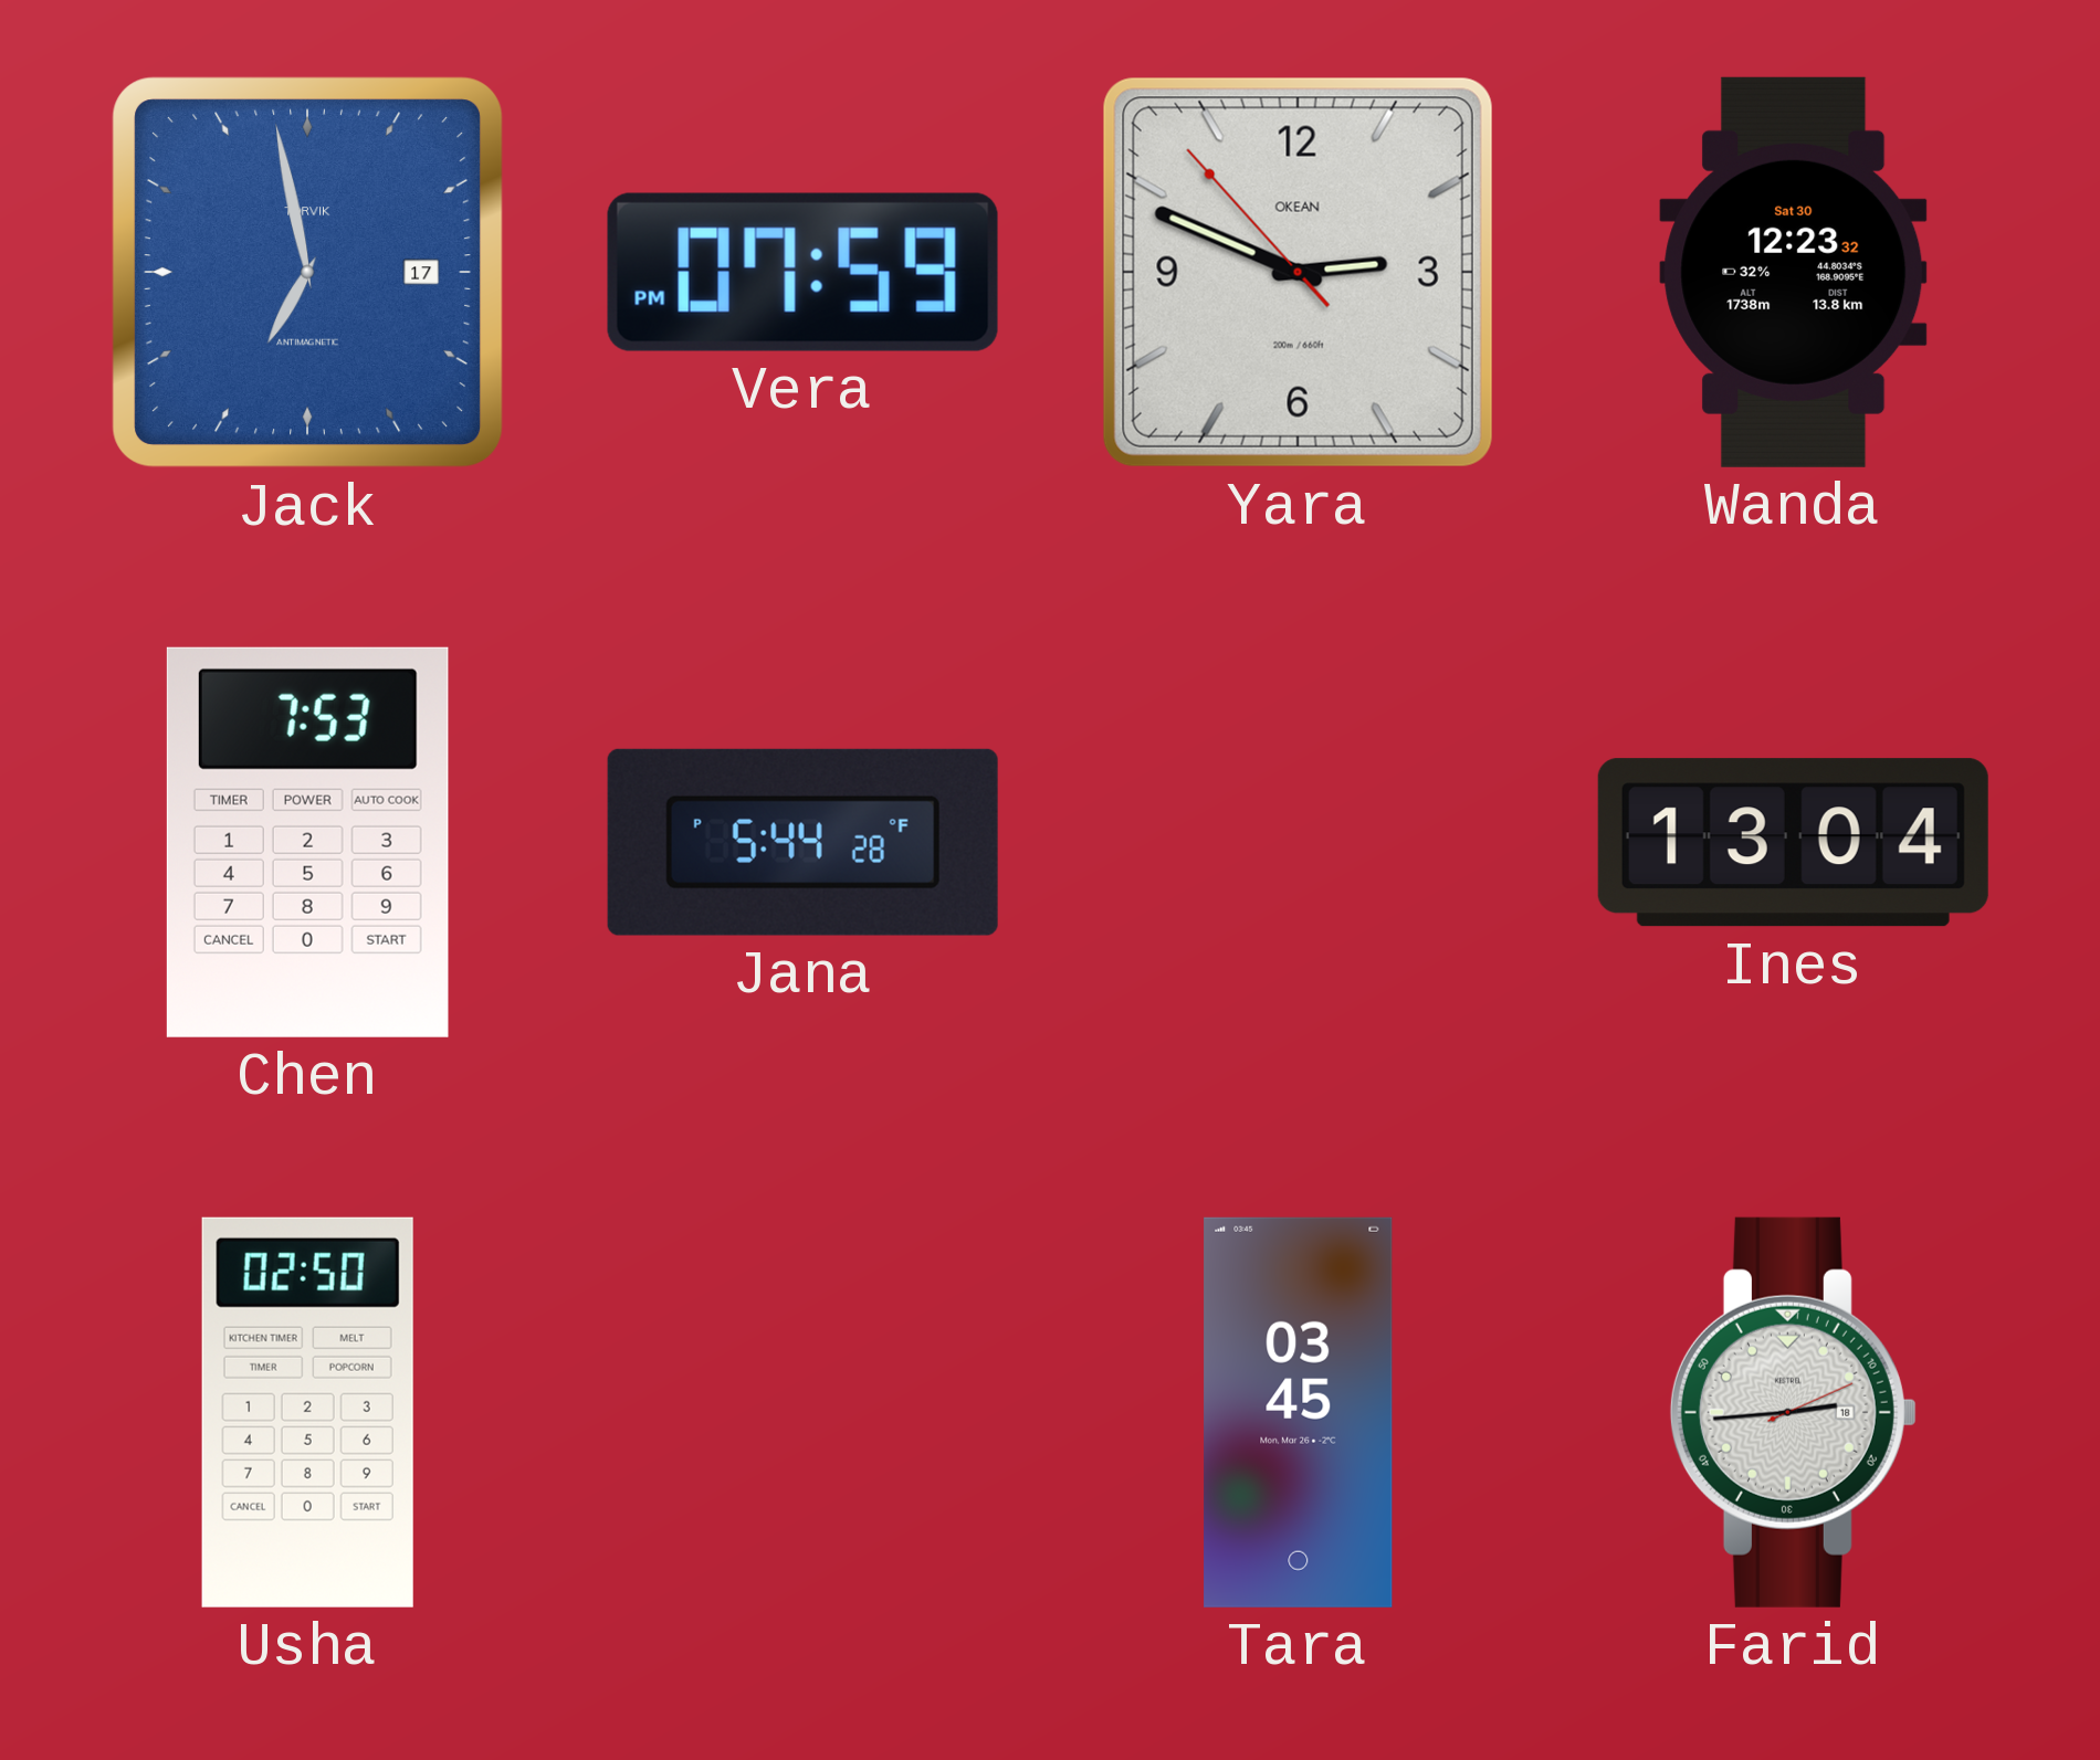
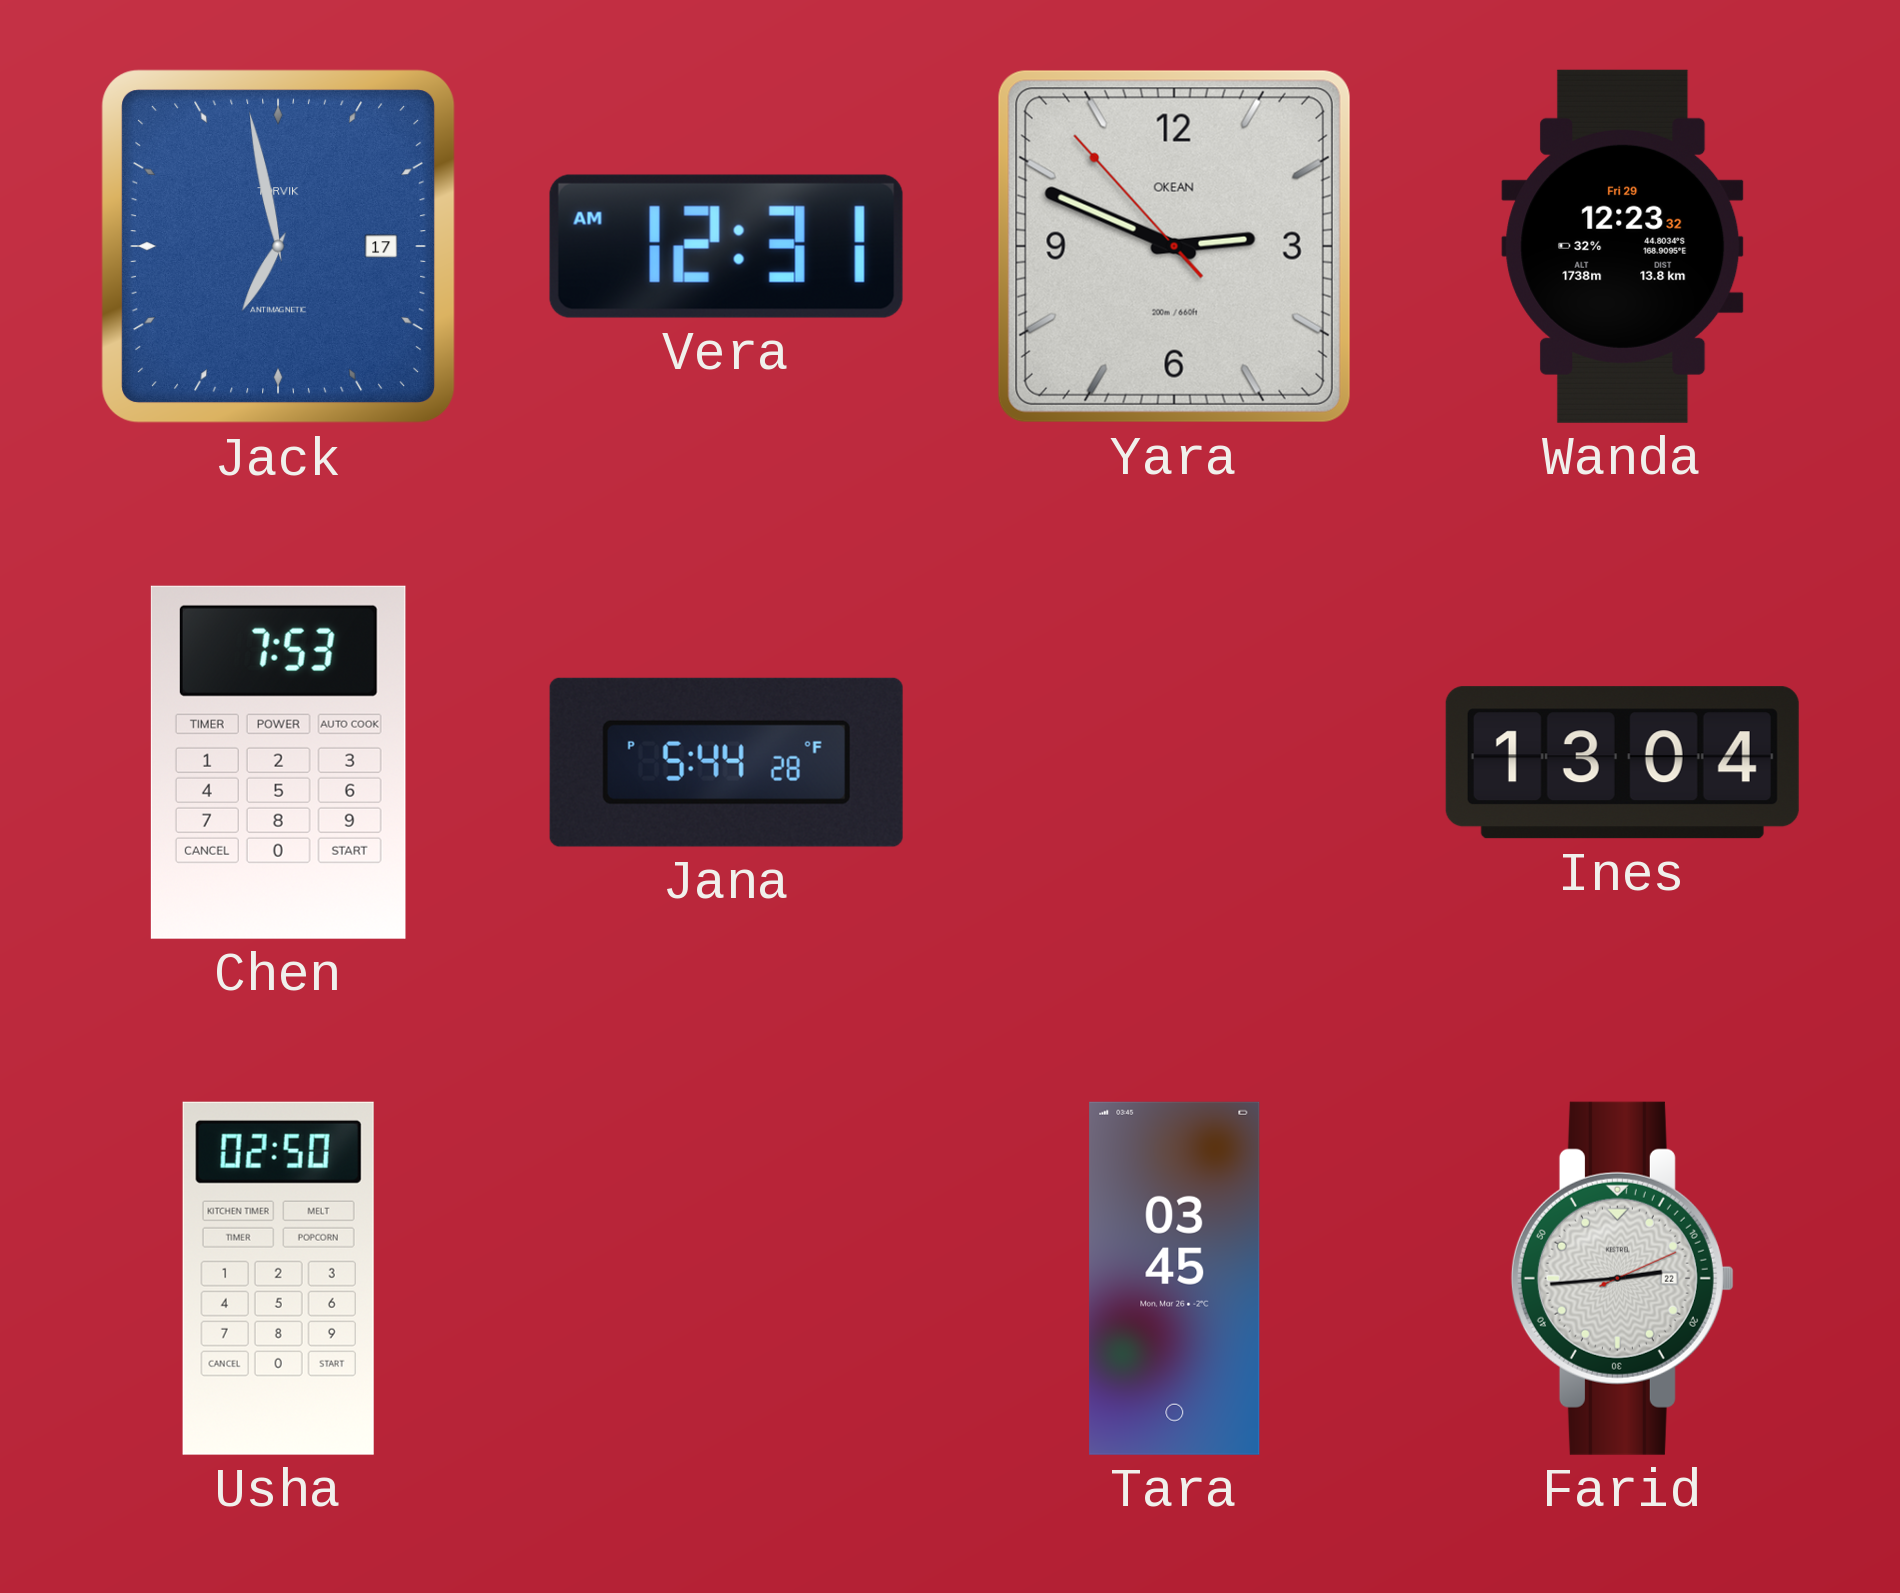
Vera: 07:59 -> 12:31
Wanda date: Sat 30 -> Fri 29
Farid date: 18 -> 22
